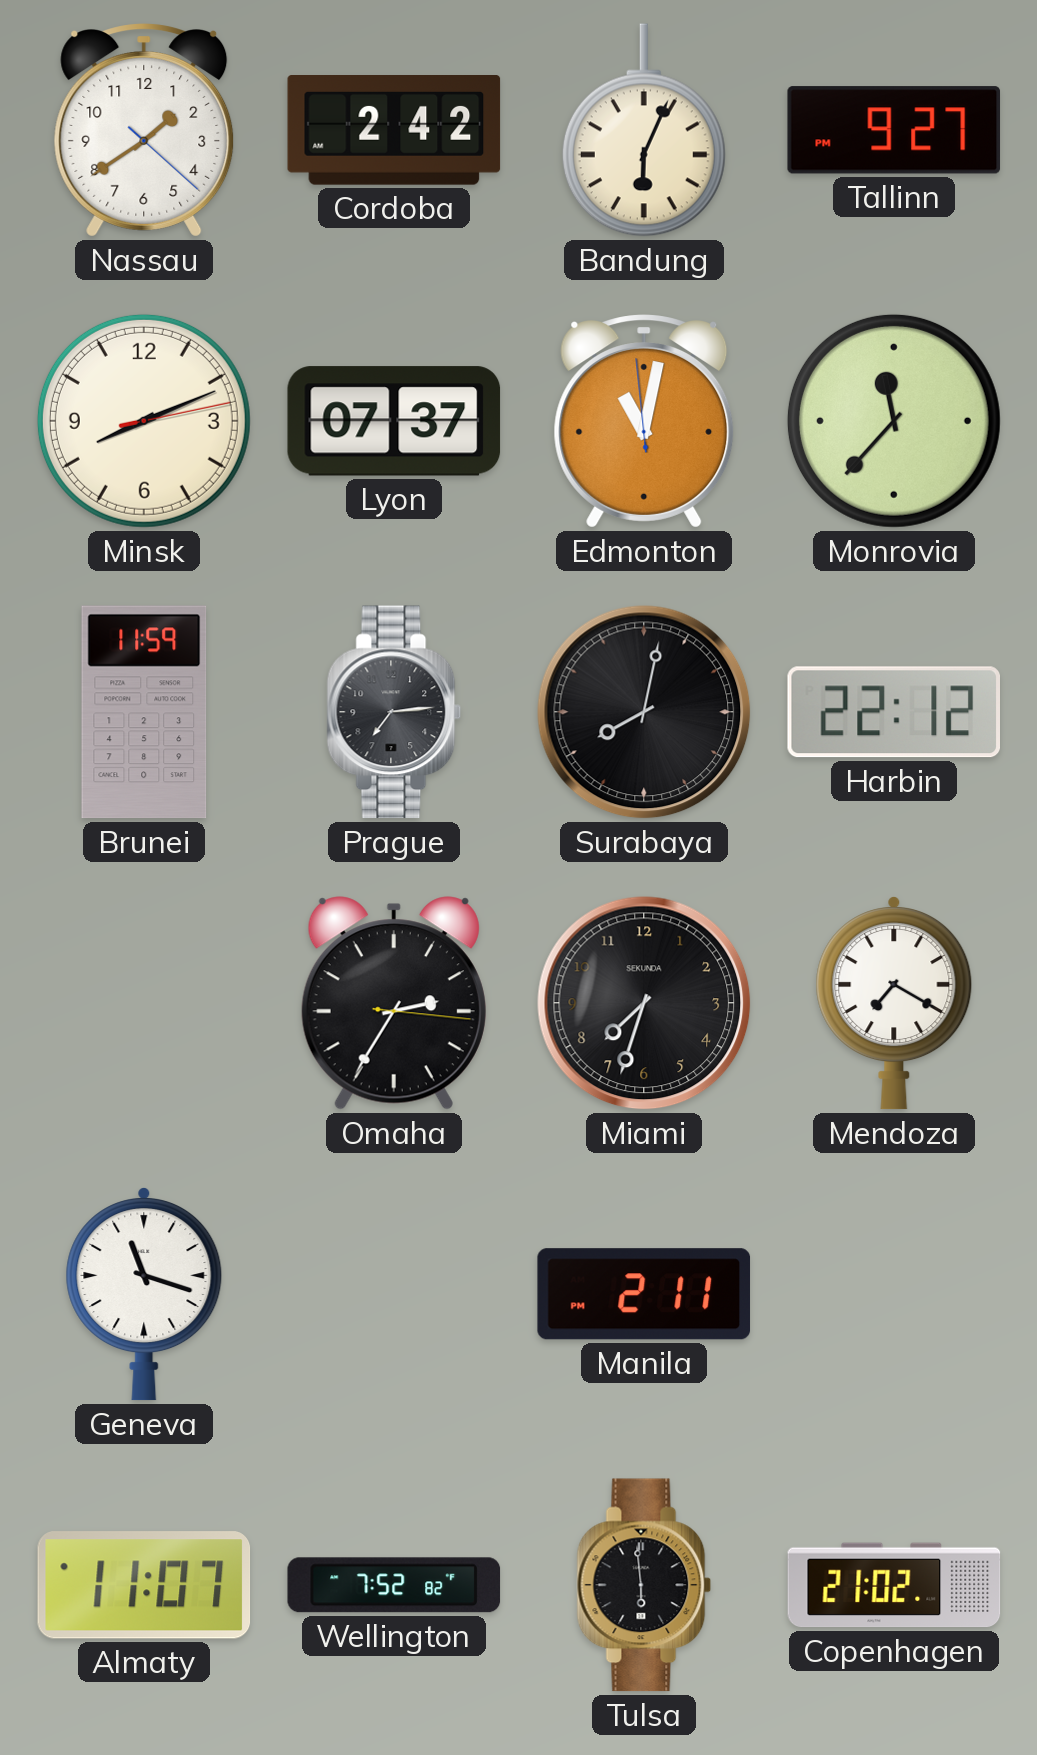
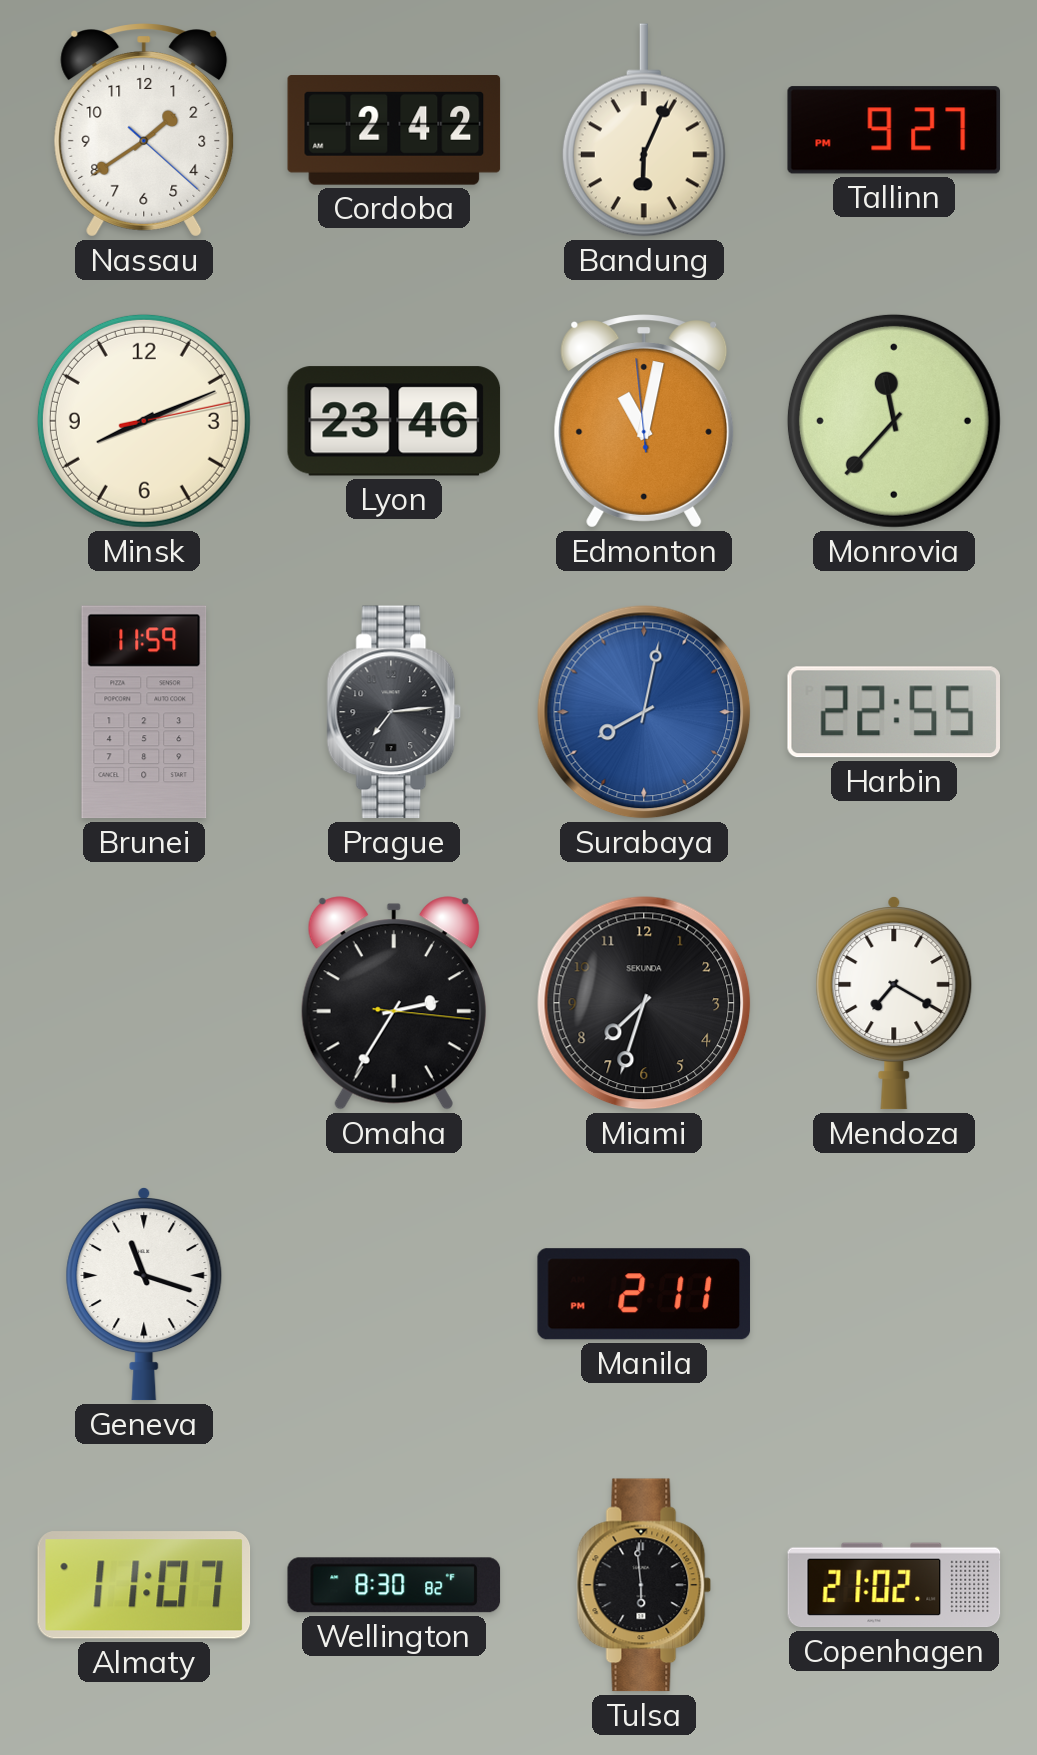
Lyon: 07:37 -> 23:46
Surabaya dial: black -> blue
Harbin: 22:12 -> 22:55
Wellington: 7:52 -> 8:30
